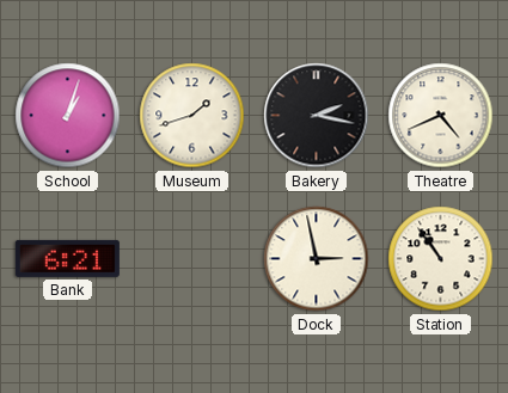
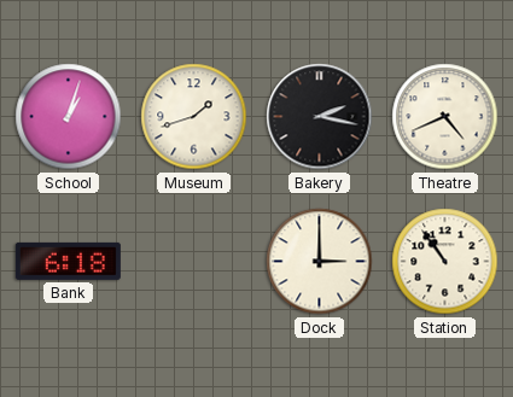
Bank: 6:21 -> 6:18
Dock: 2:58 -> 3:00
